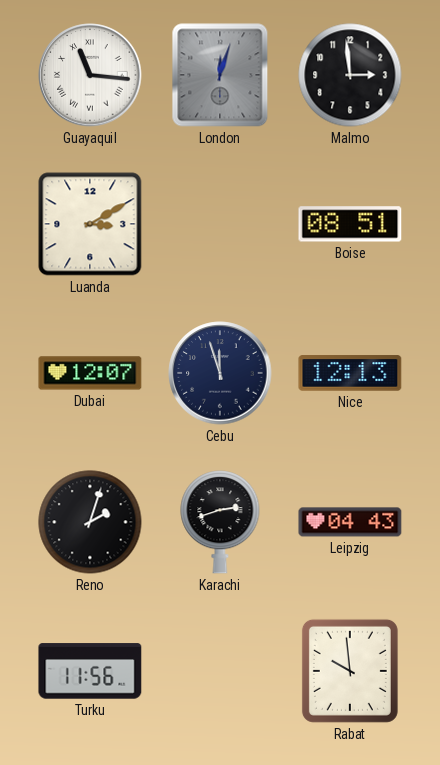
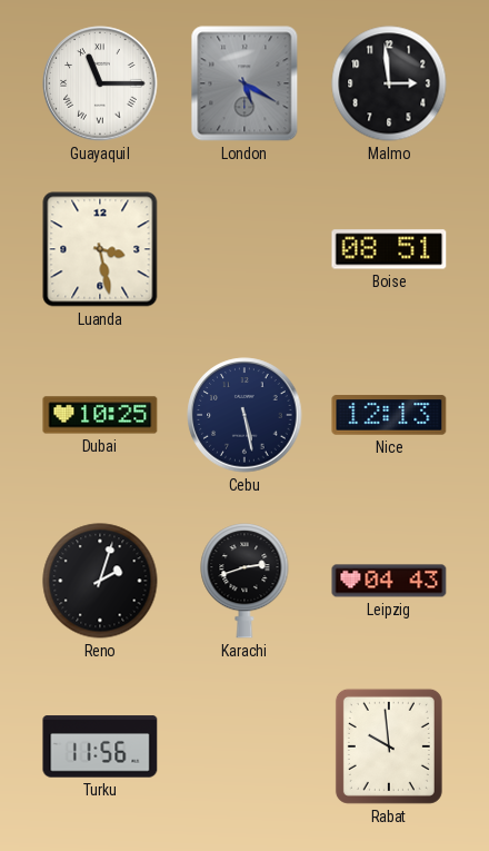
Guayaquil: 11:16 -> 11:15
London: 12:03 -> 5:20
Luanda: 3:10 -> 3:28
Dubai: 12:07 -> 10:25
Cebu: 11:57 -> 5:28
